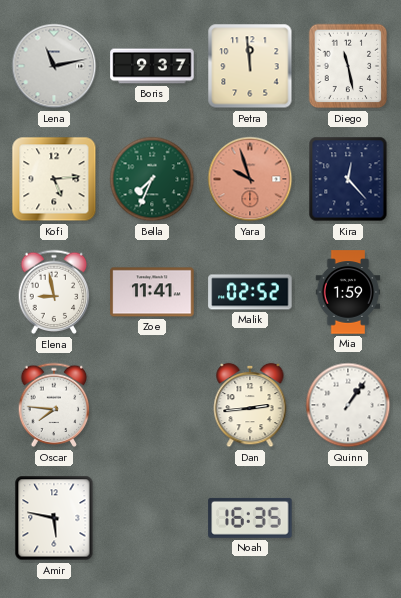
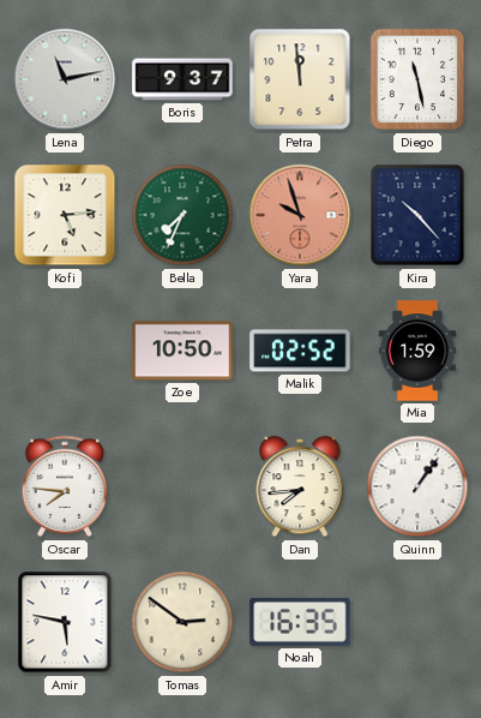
Kira: 12:23 -> 10:23
Elena: 8:58 -> none
Zoe: 11:41 -> 10:50
Dan: 2:44 -> 7:44
Tomas: none -> 2:51
